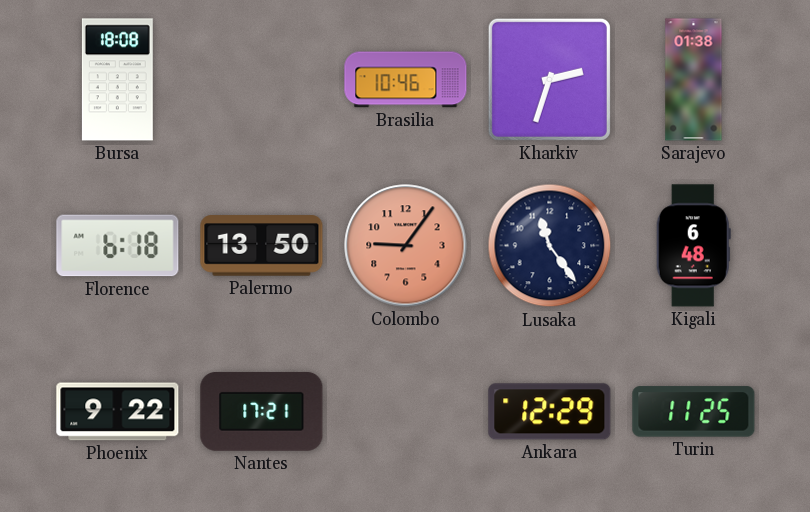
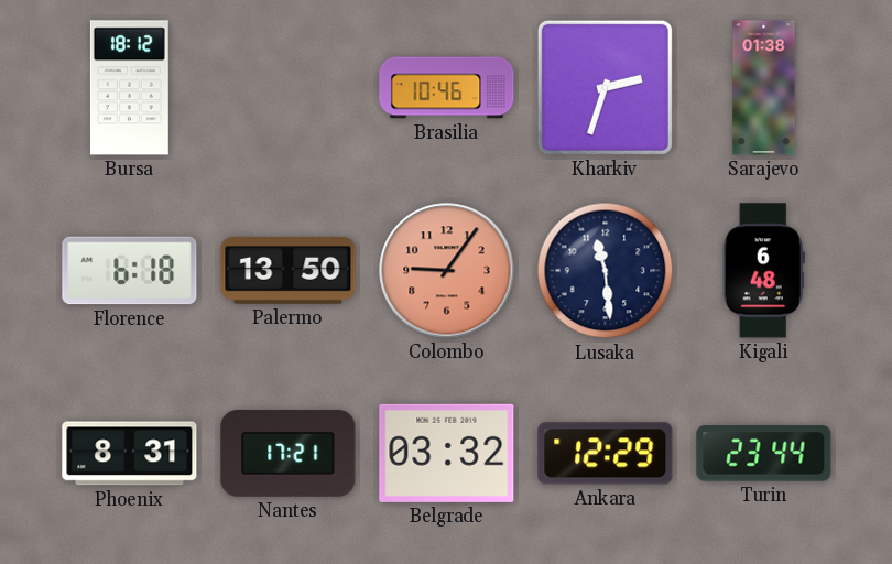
Bursa: 18:08 -> 18:12
Lusaka: 11:24 -> 11:29
Phoenix: 9:22 -> 8:31
Belgrade: none -> 03:32
Turin: 11:25 -> 23:44
